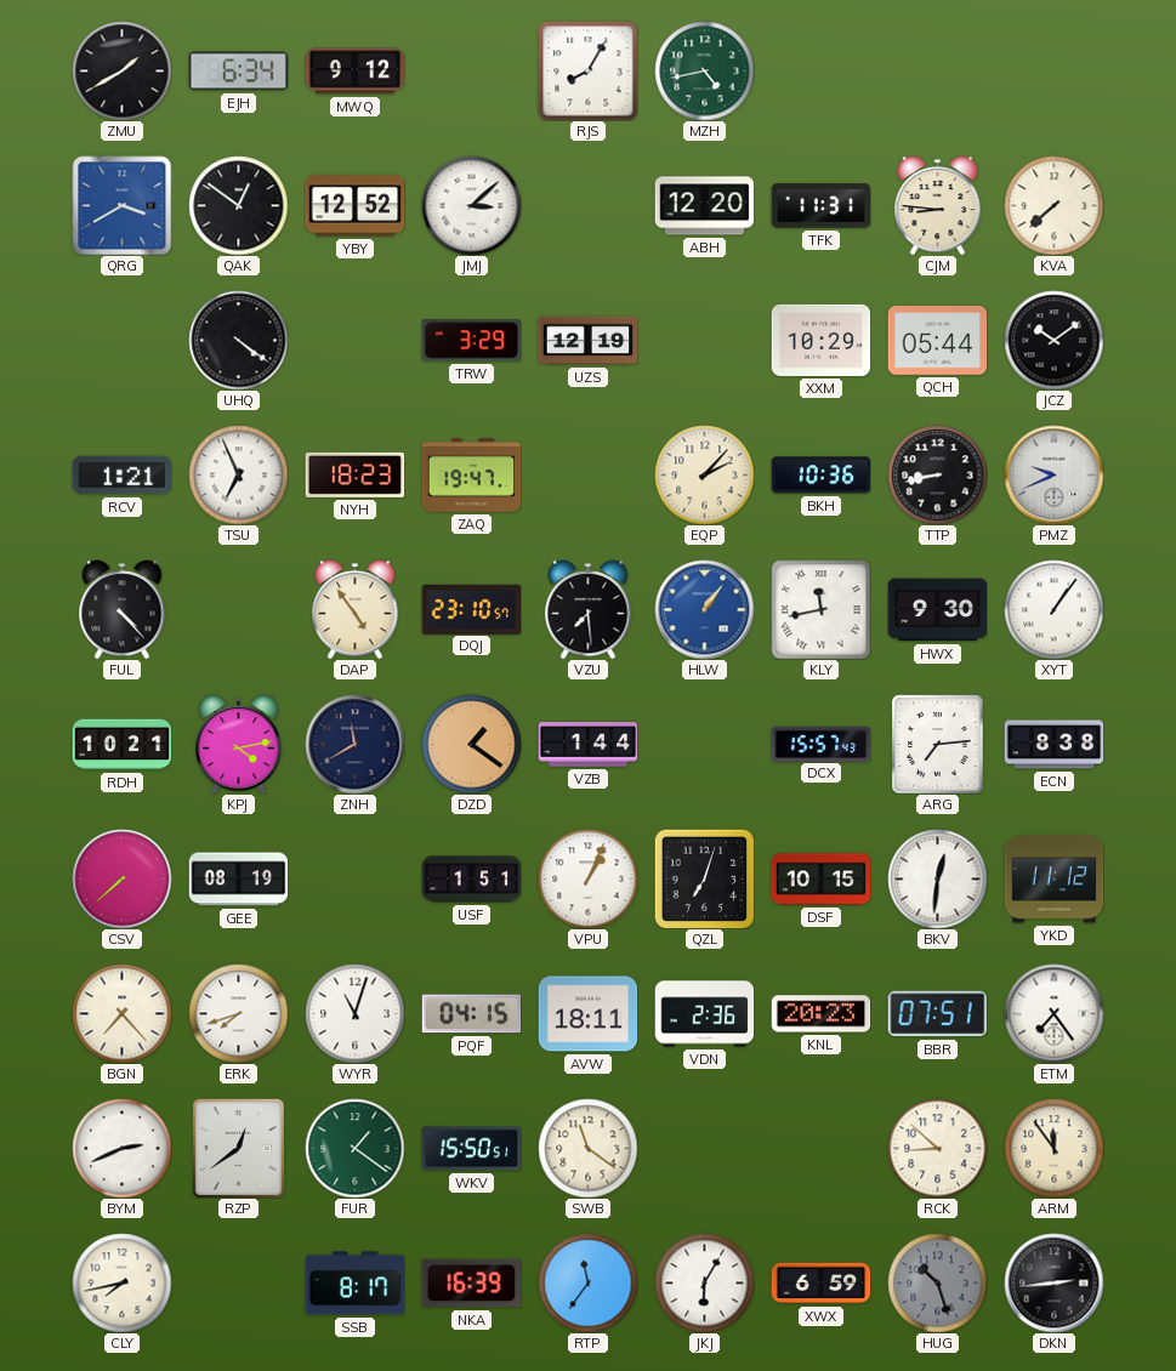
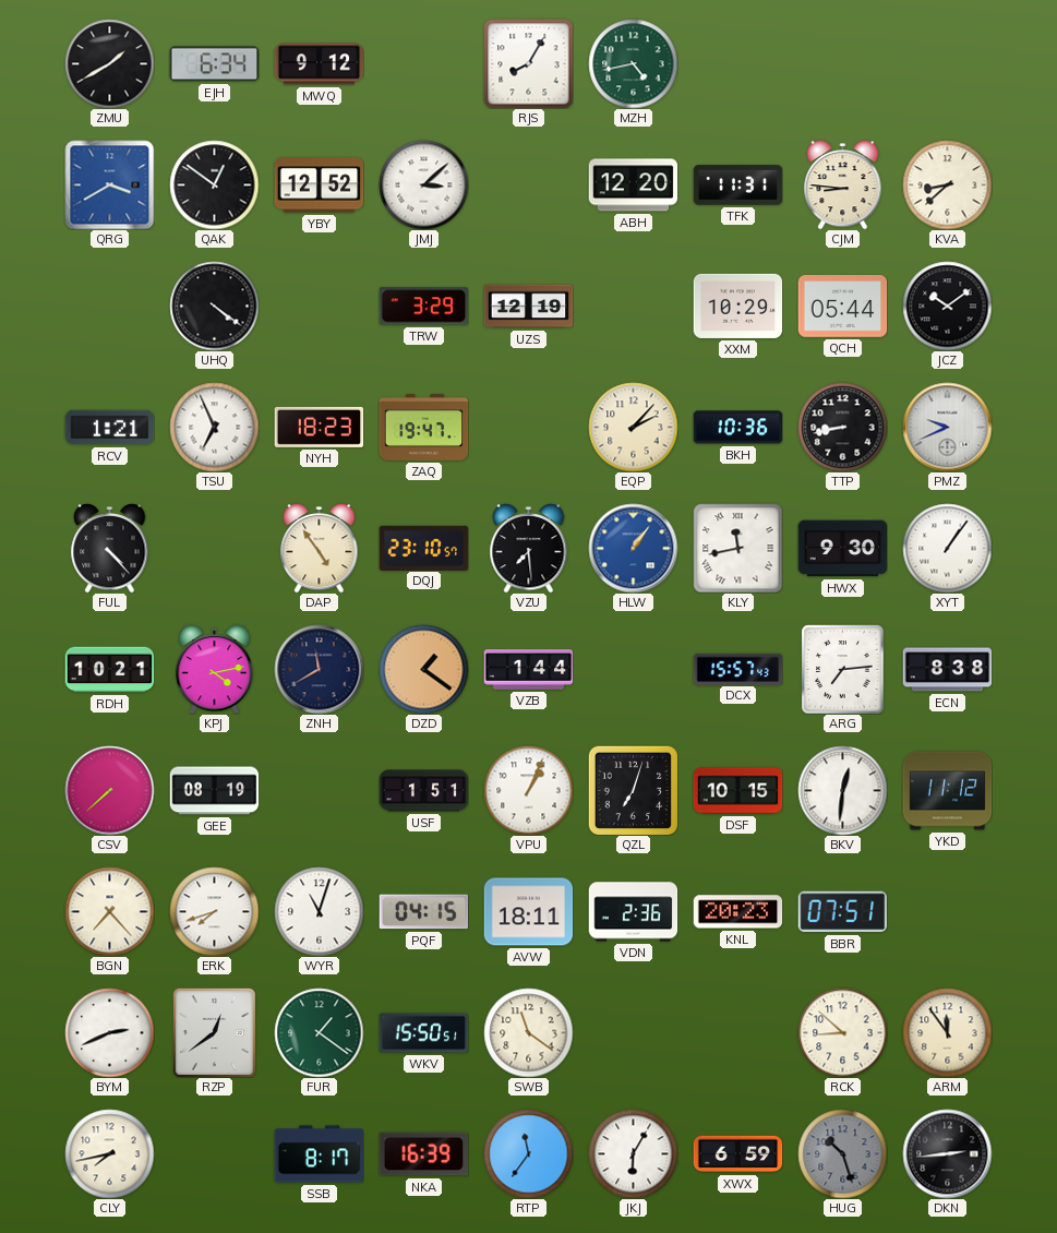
KVA: 7:38 -> 8:38
ETM: 7:24 -> none
